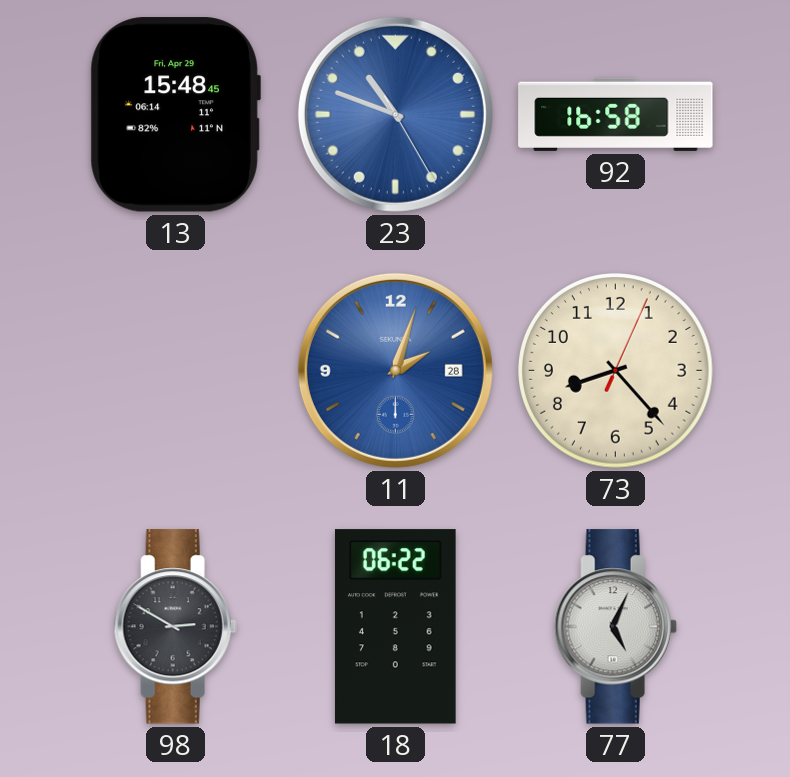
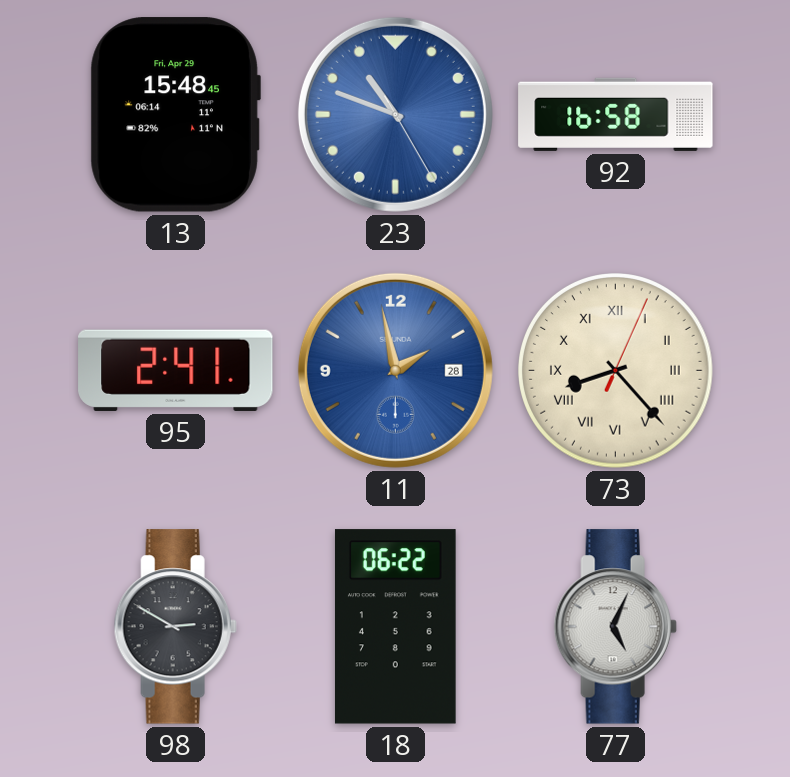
95: none -> 2:41
11: 2:03 -> 1:58
73 numerals: Arabic -> Roman
